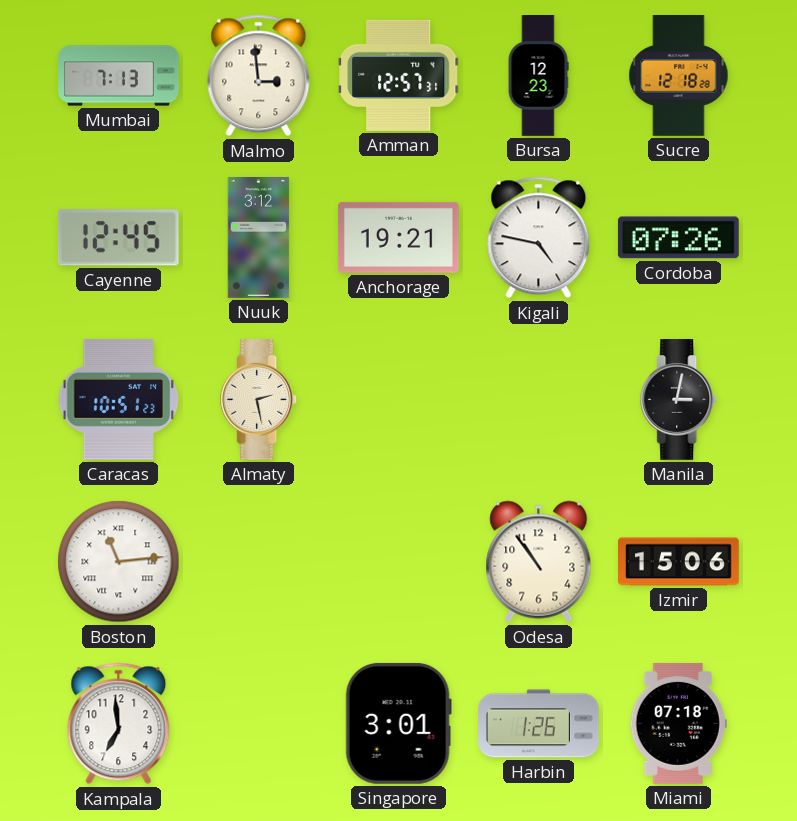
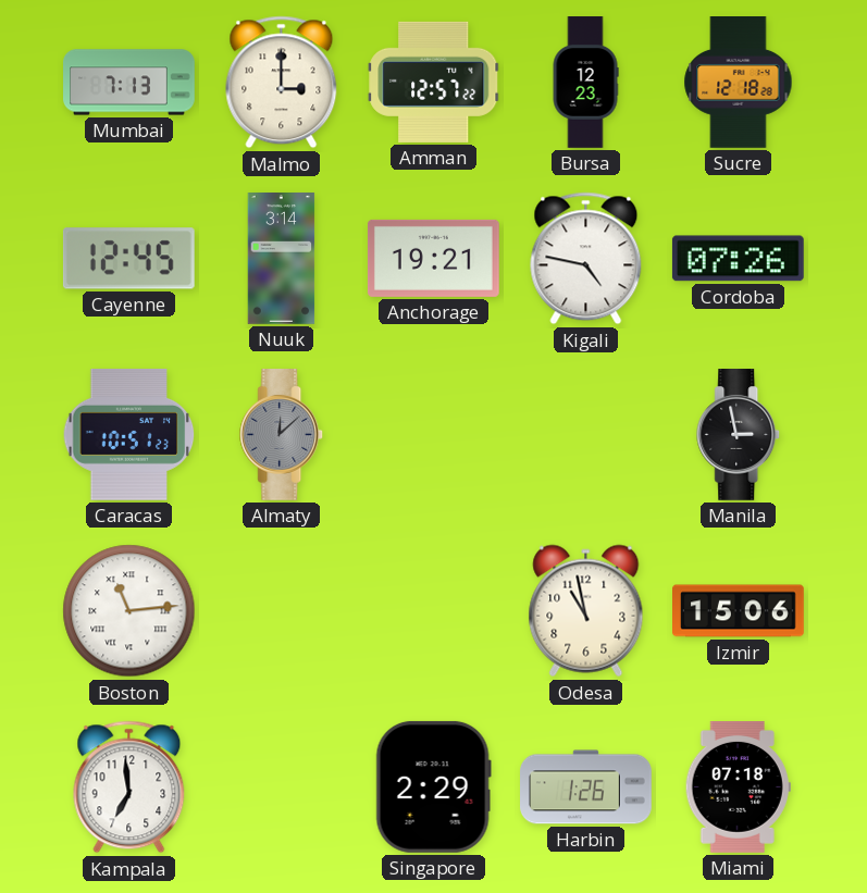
Malmo: 2:59 -> 3:00
Amman: 12:57:31 -> 12:57:22
Nuuk: 3:12 -> 3:14
Almaty: 2:28 -> 12:08
Almaty dial: cream -> grey
Manila: 3:02 -> 2:58
Odesa: 10:54 -> 10:58
Singapore: 3:01 -> 2:29
